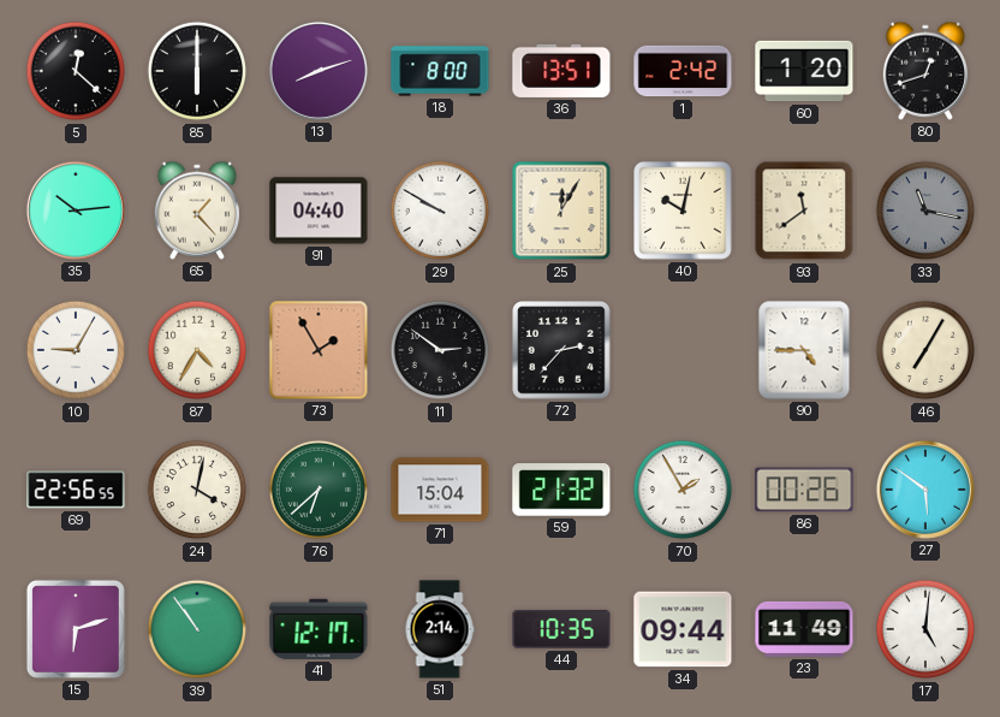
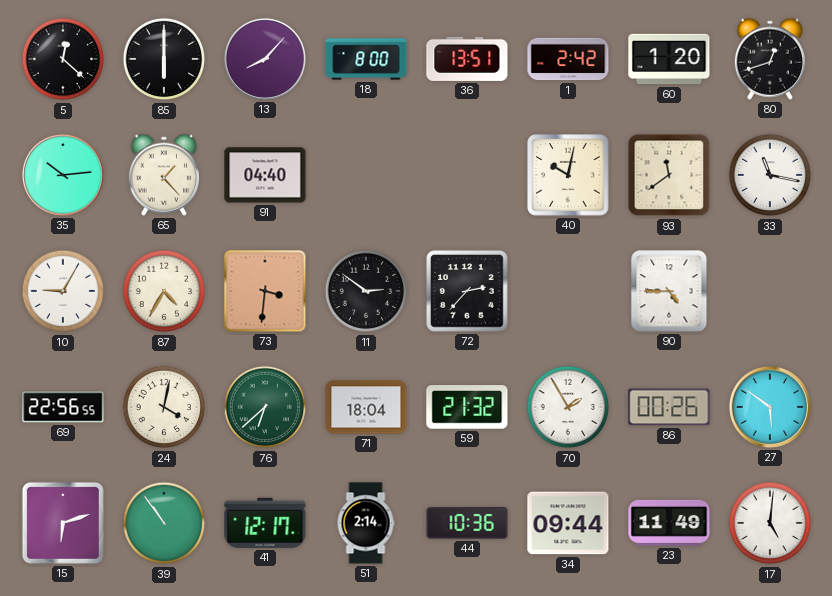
13: 8:12 -> 8:07
29: 9:50 -> none
25: 12:05 -> none
33 dial: grey -> white
73: 1:55 -> 3:31
46: 7:05 -> none
71: 15:04 -> 18:04
44: 10:35 -> 10:36
